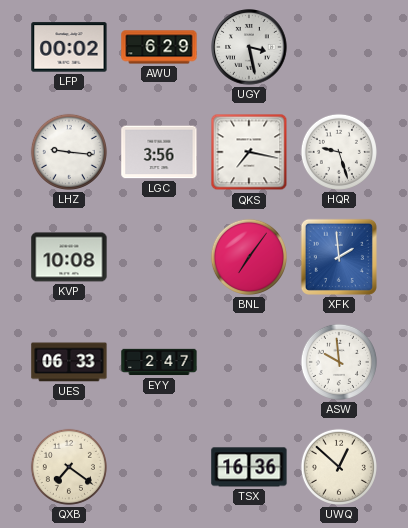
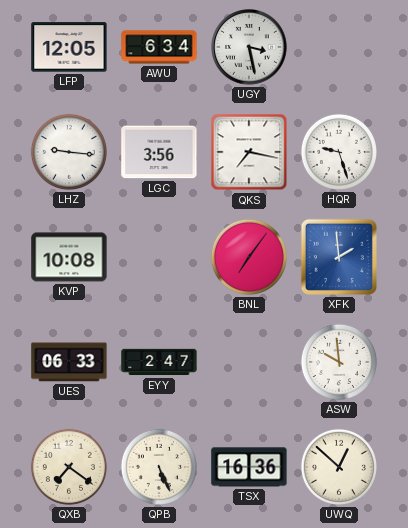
LFP: 00:02 -> 12:05
AWU: 6:29 -> 6:34
QPB: none -> 5:26
